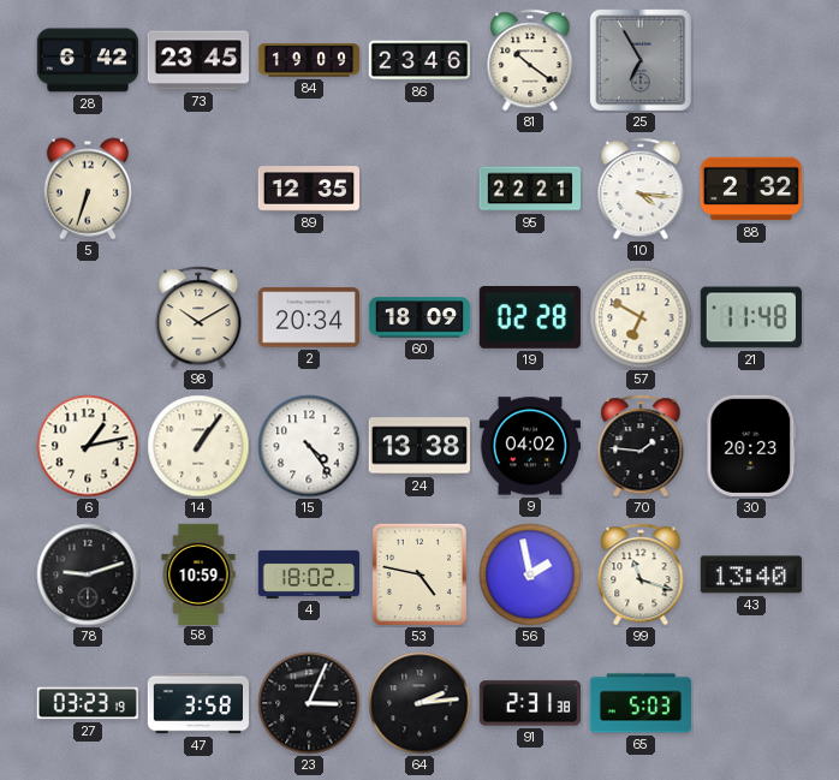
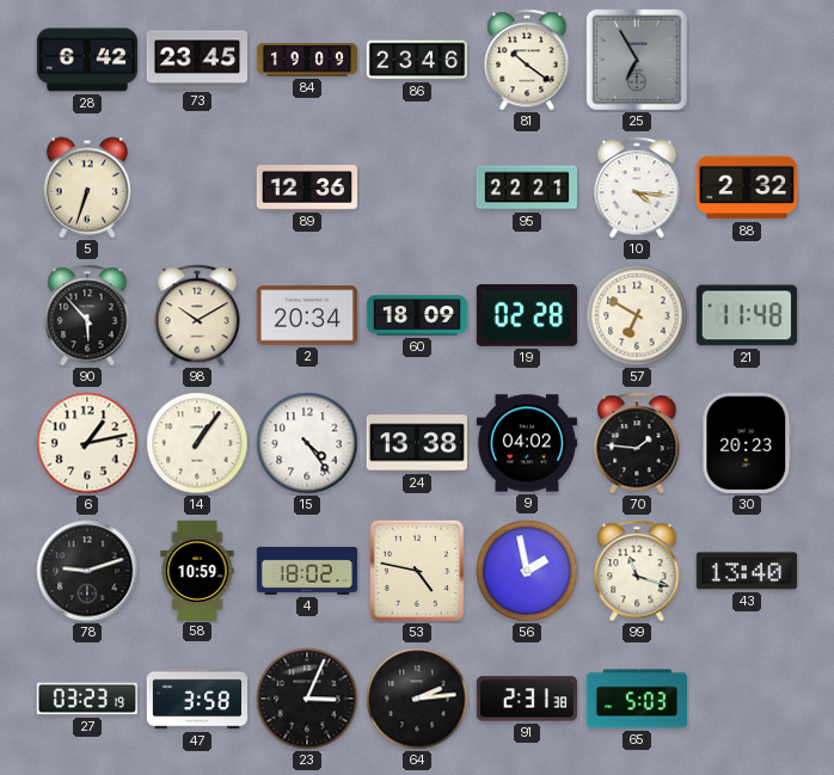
89: 12:35 -> 12:36
90: none -> 5:53
